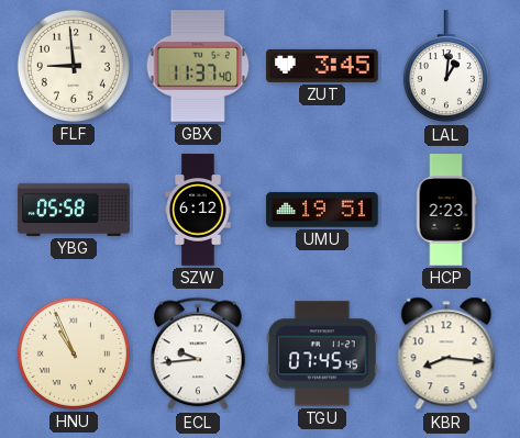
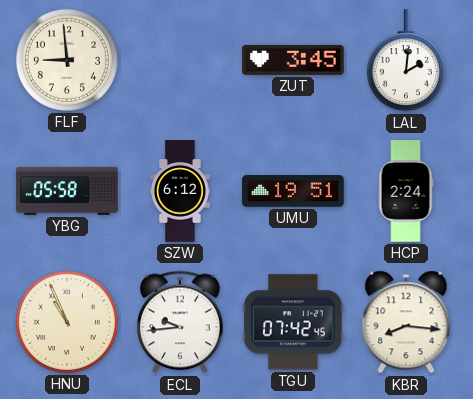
GBX: 11:37 -> none
LAL: 1:01 -> 2:01
HCP: 2:23 -> 2:24
TGU: 07:45 -> 07:42
